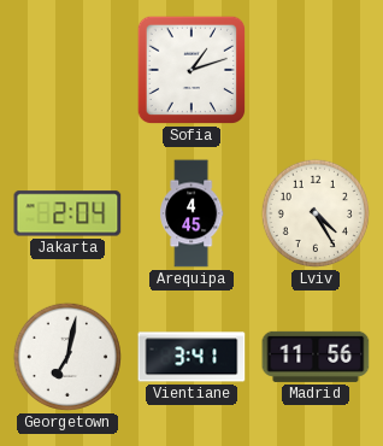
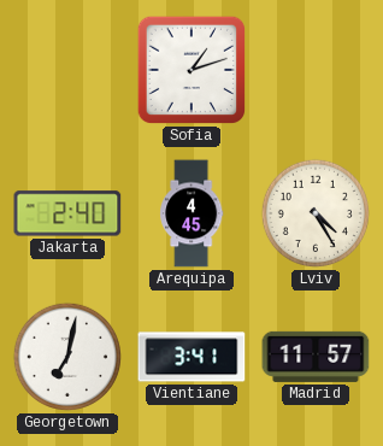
Jakarta: 2:04 -> 2:40
Madrid: 11:56 -> 11:57
